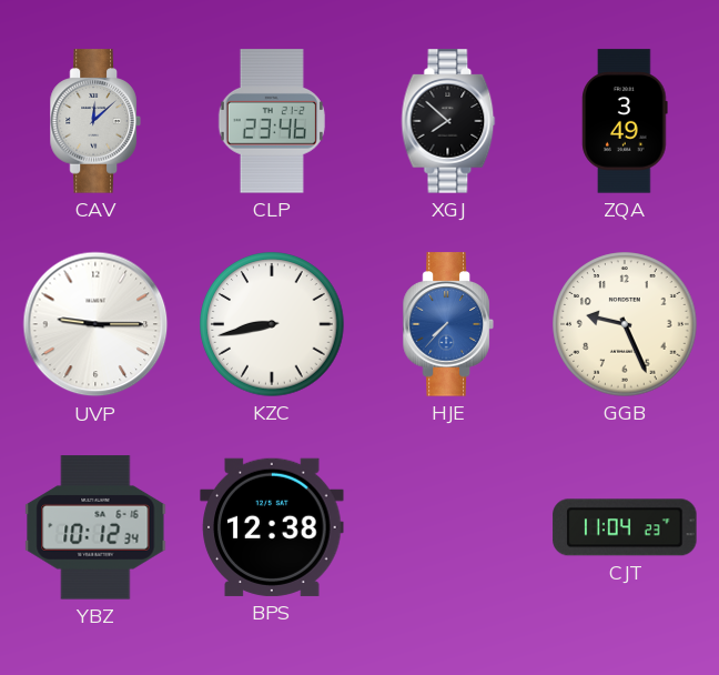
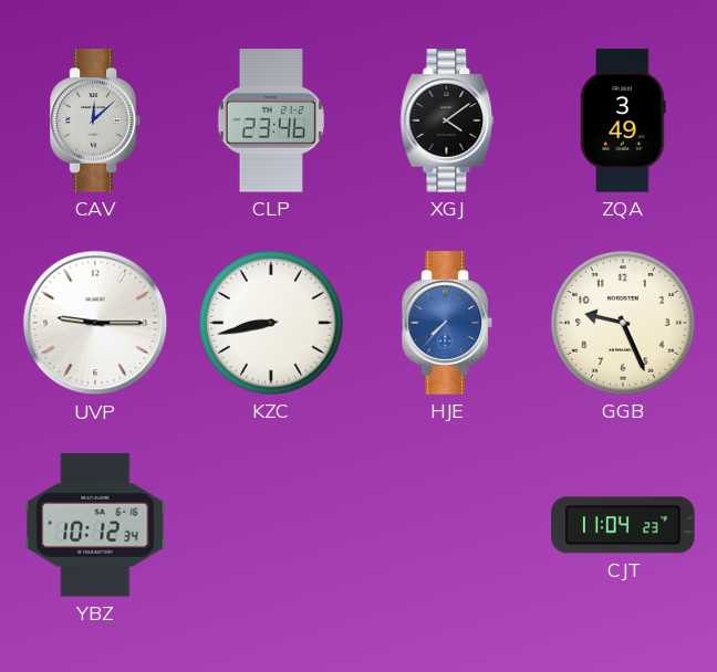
XGJ: 7:52 -> 4:09
BPS: 12:38 -> none
